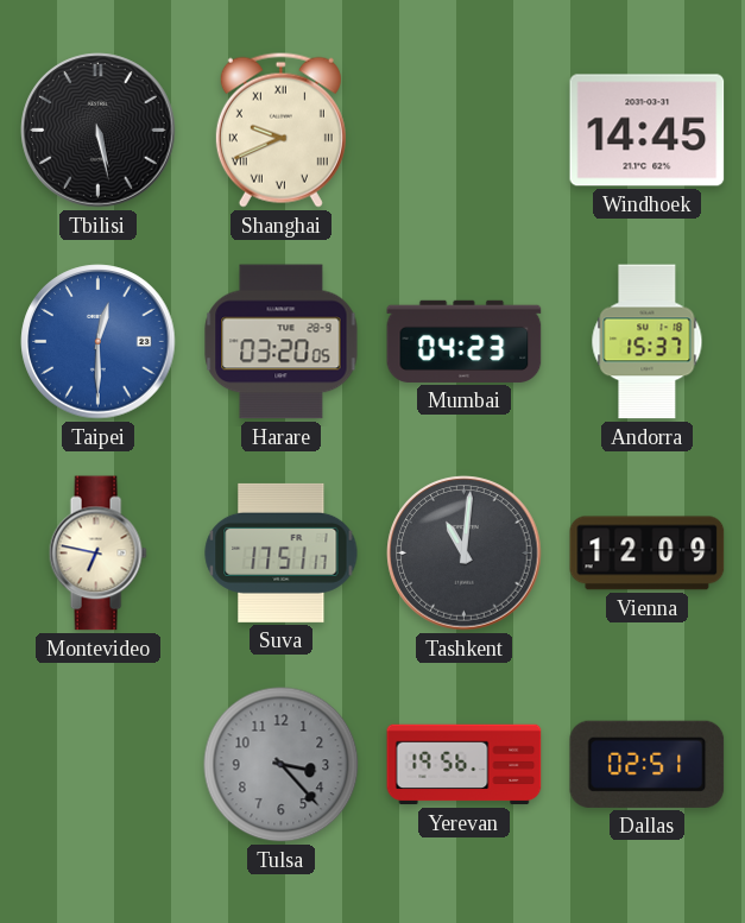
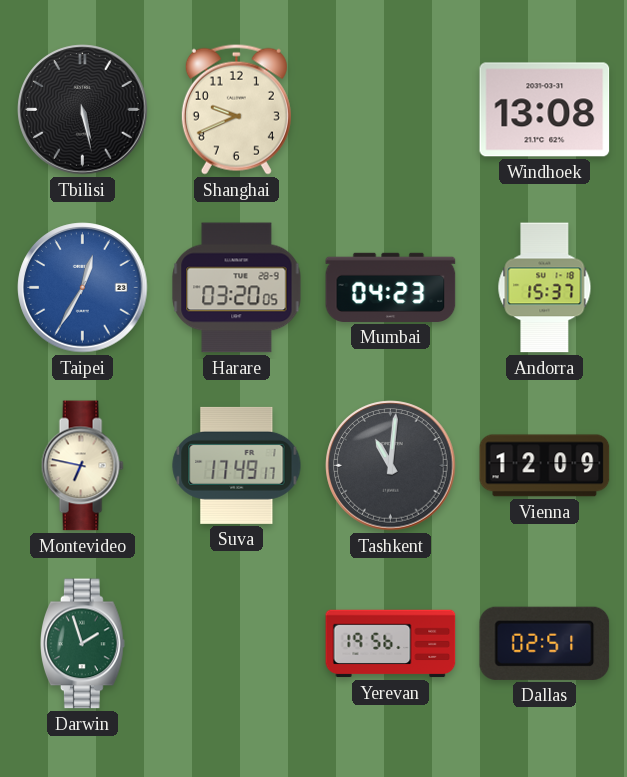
Shanghai numerals: Roman -> Arabic
Windhoek: 14:45 -> 13:08
Taipei: 12:30 -> 12:35
Suva: 17:51 -> 17:49
Darwin: none -> 1:57
Tulsa: 3:23 -> none
